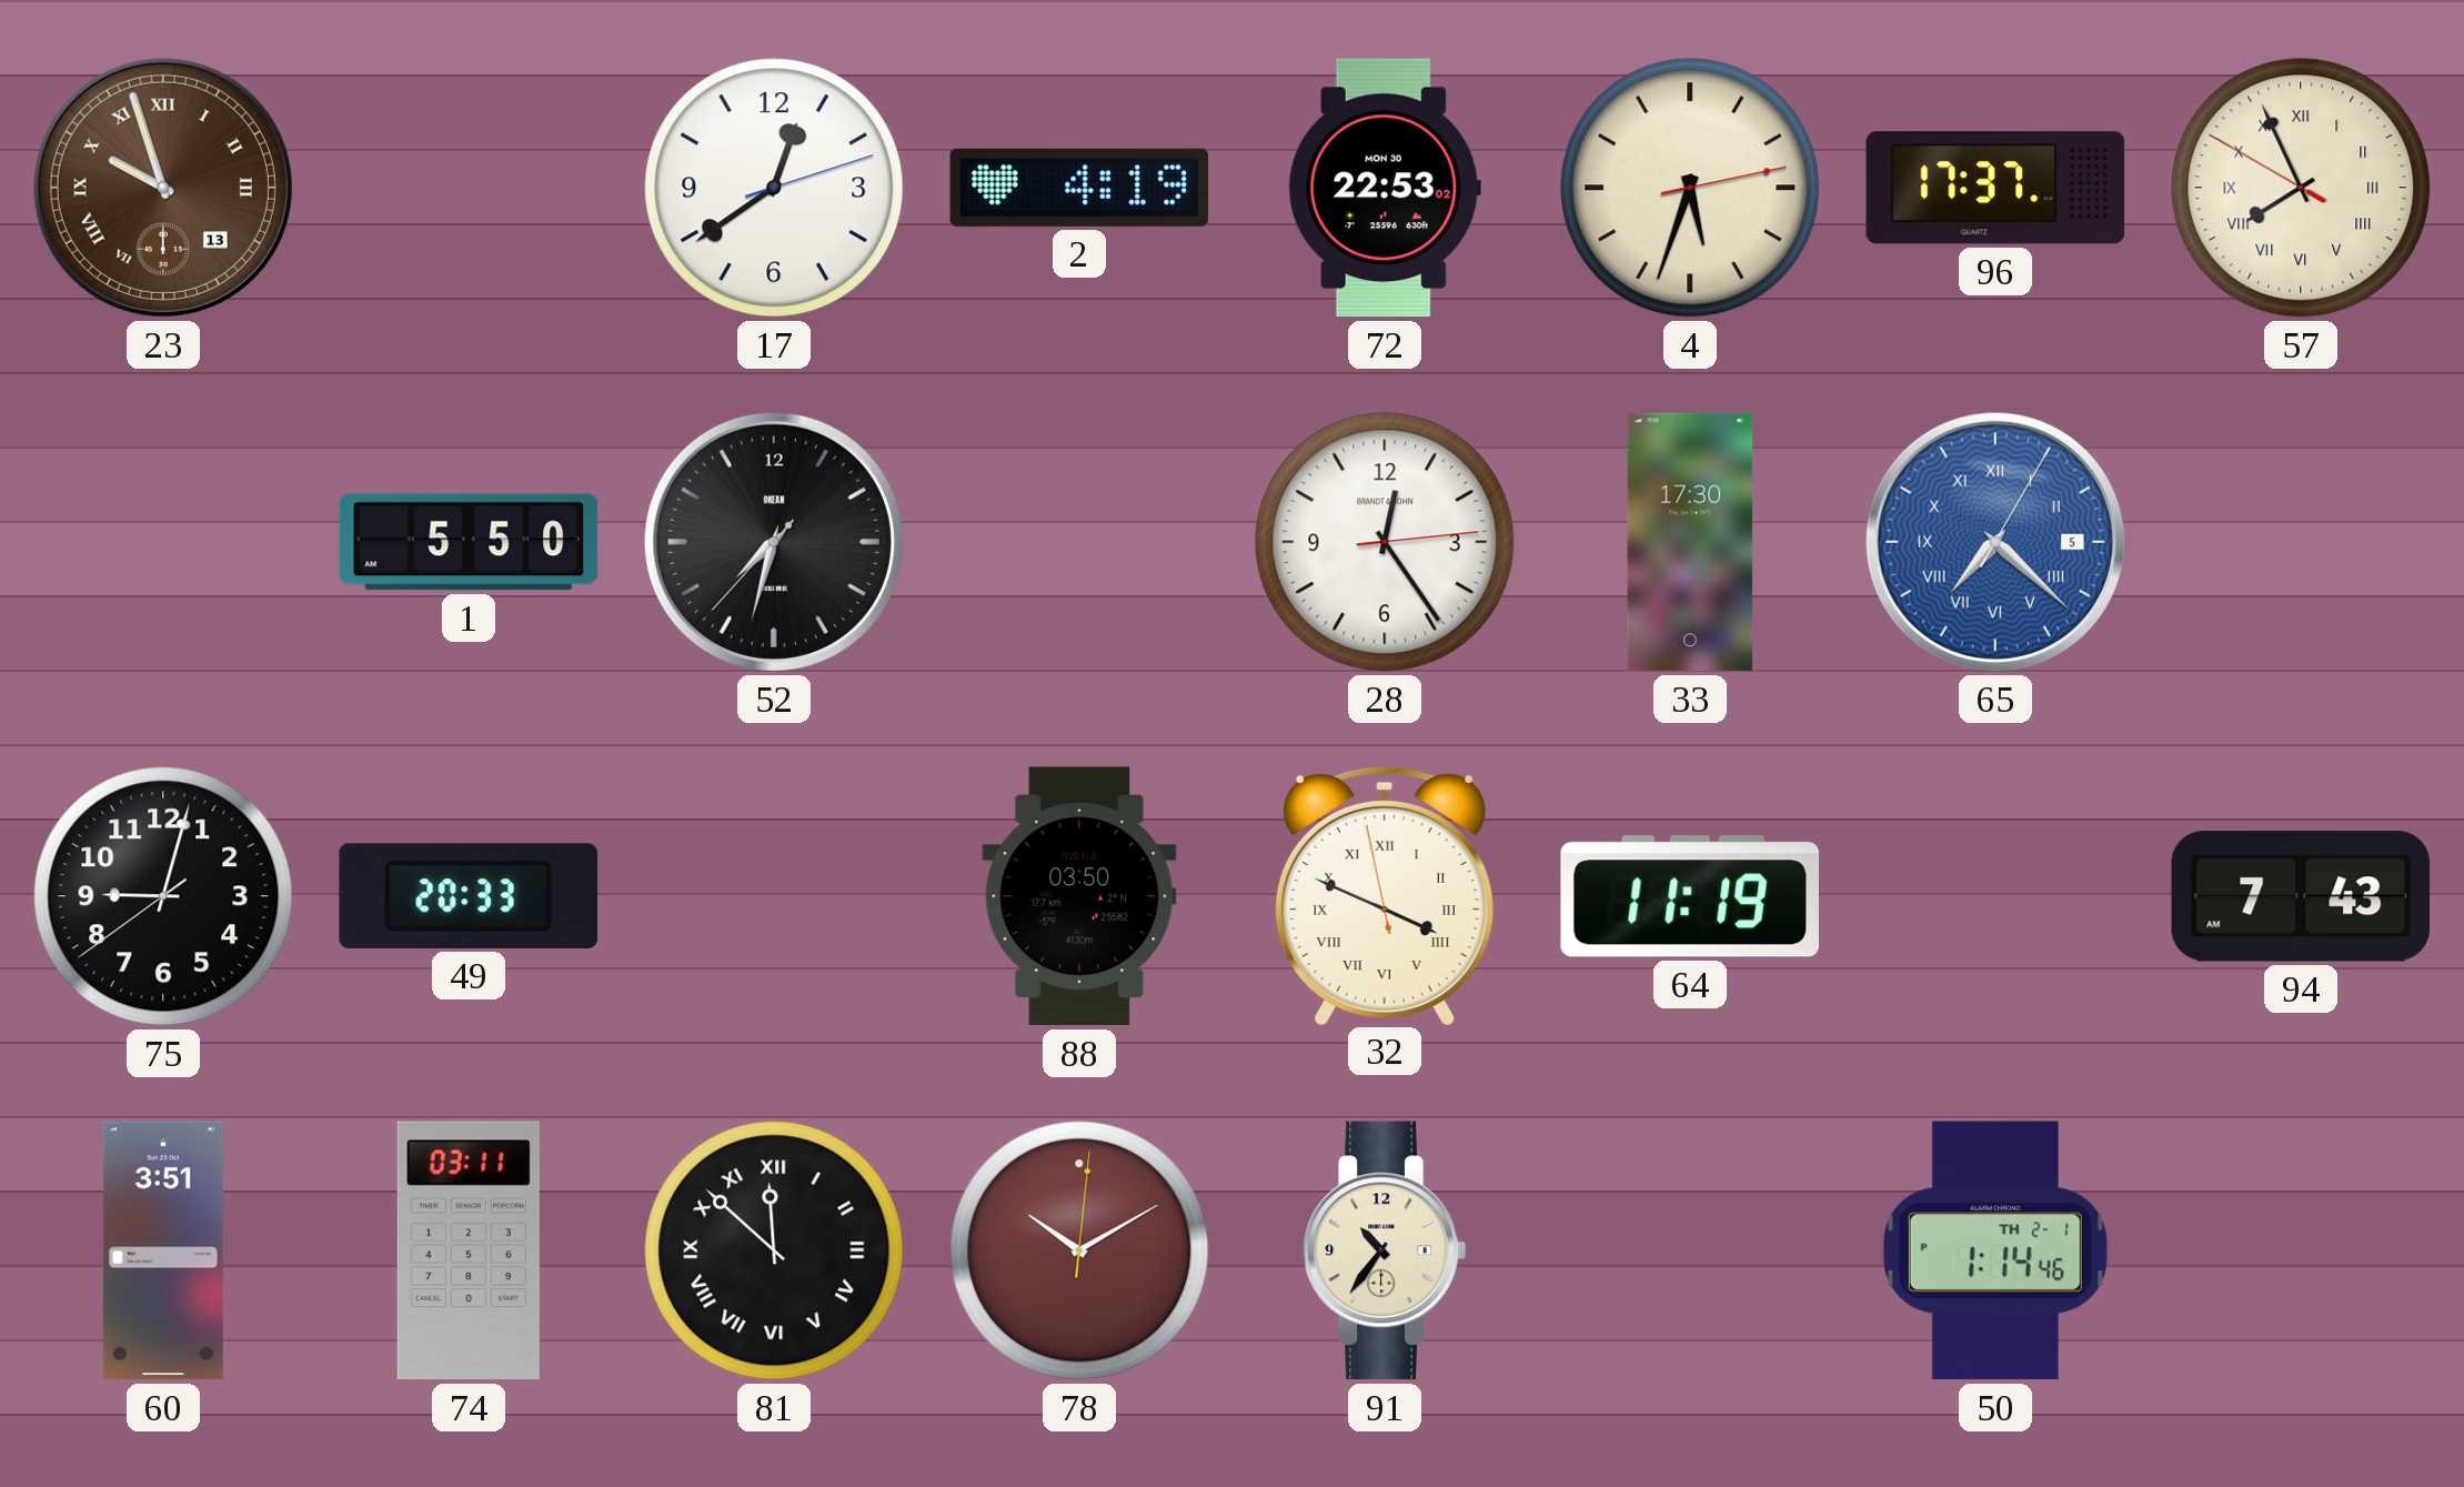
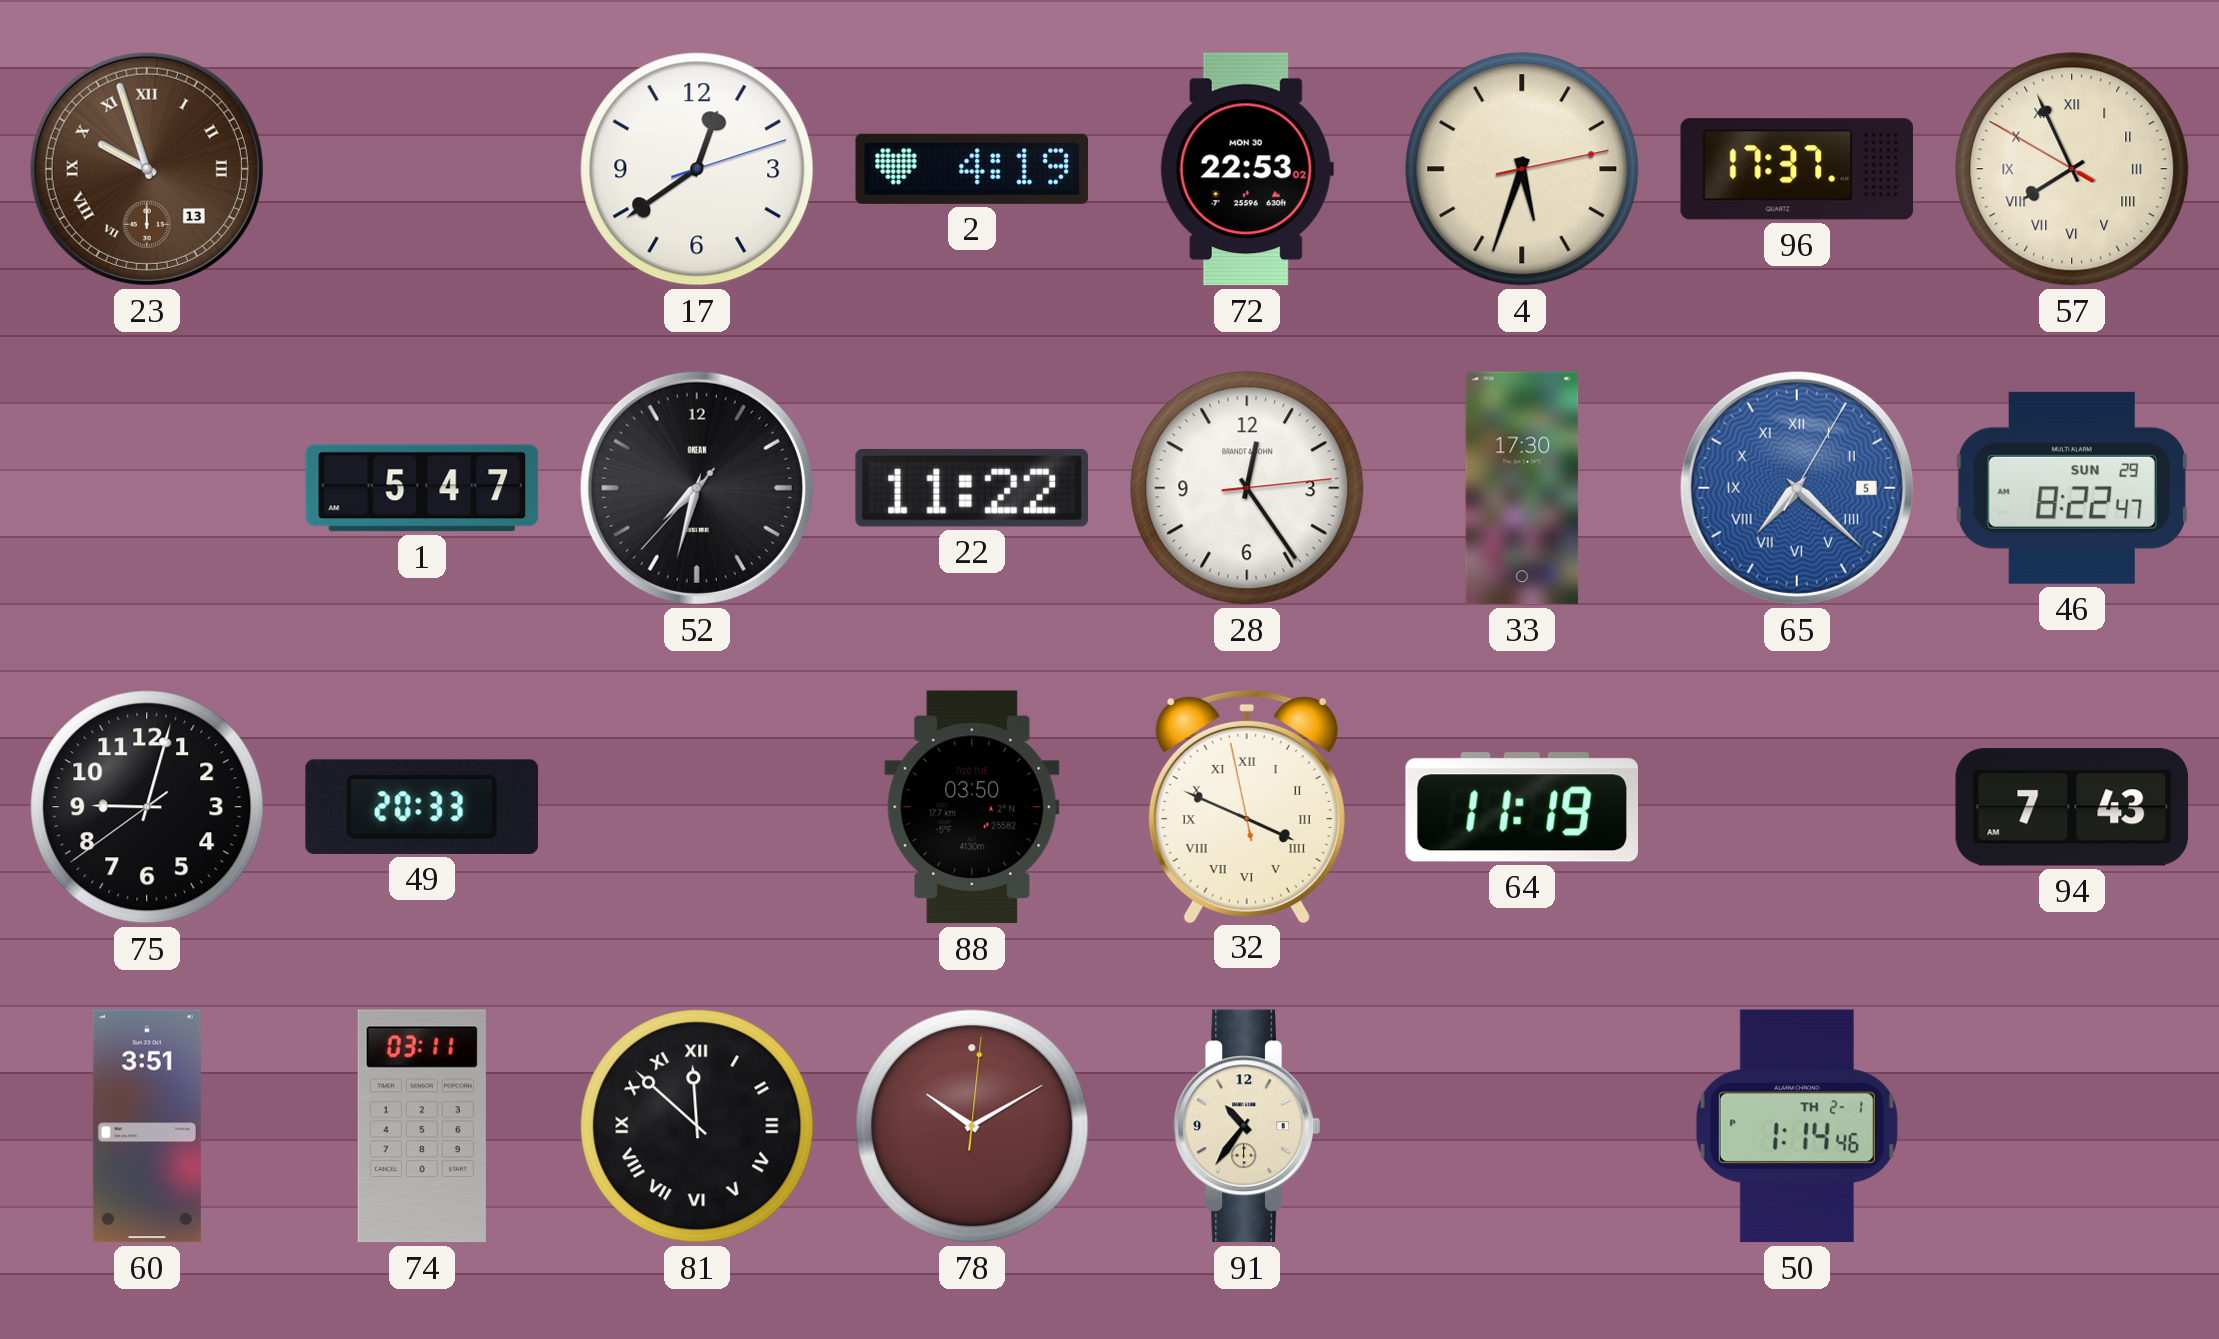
1: 5:50 -> 5:47
22: none -> 11:22
46: none -> 8:22
